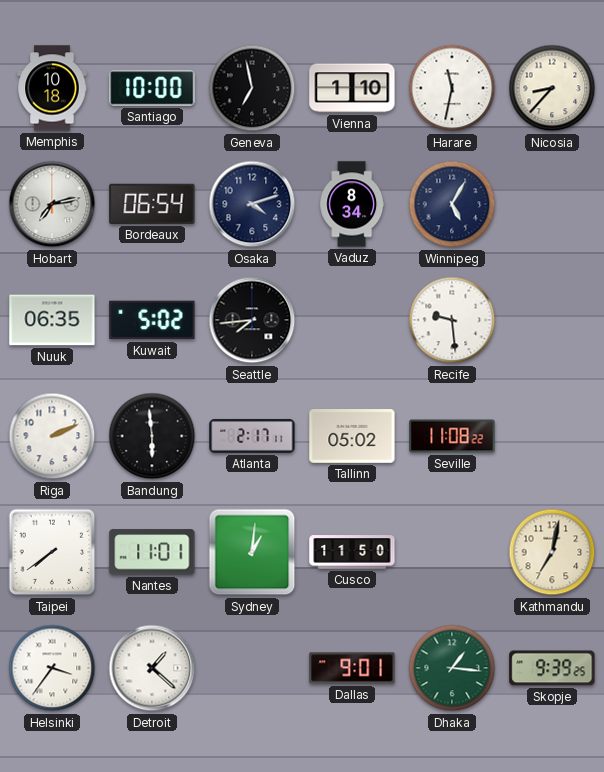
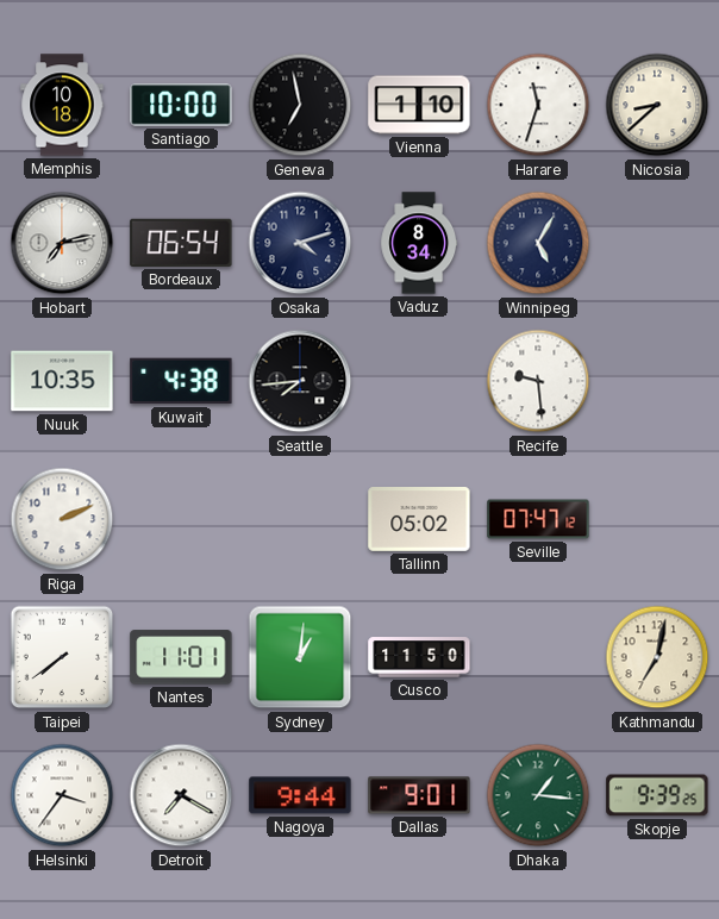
Harare: 11:32 -> 11:33
Nicosia: 8:37 -> 8:38
Nuuk: 06:35 -> 10:35
Kuwait: 5:02 -> 4:38
Bandung: 5:59 -> none
Atlanta: 2:17 -> none
Seville: 11:08 -> 07:47
Detroit: 1:22 -> 7:20
Nagoya: none -> 9:44
